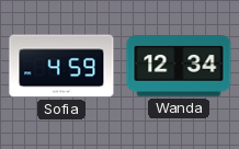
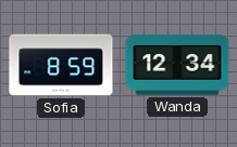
Sofia: 4:59 -> 8:59
